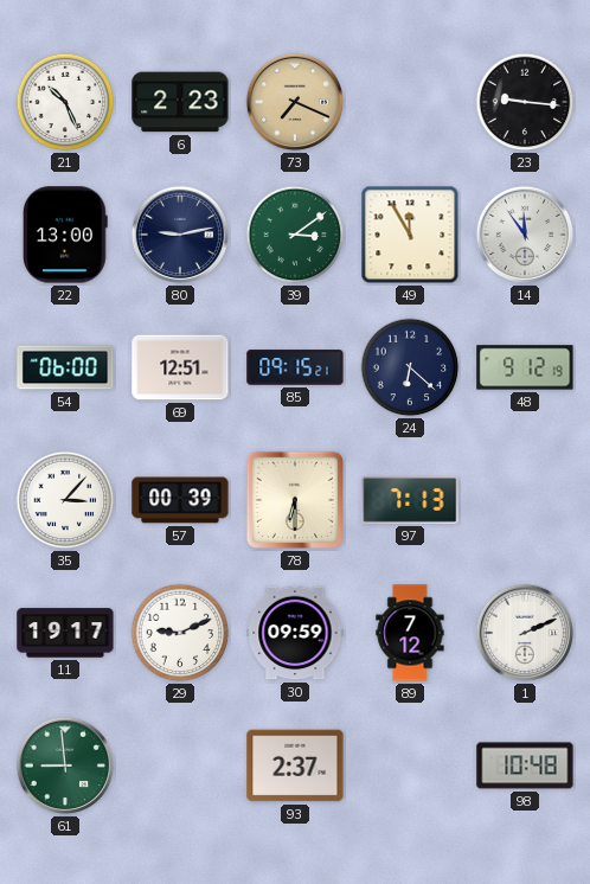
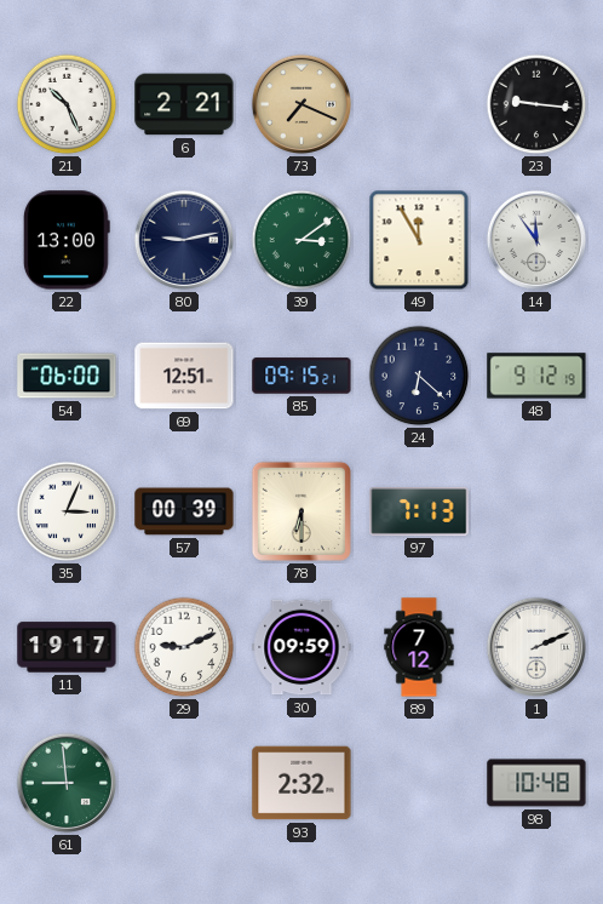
6: 2:23 -> 2:21
35: 3:07 -> 3:04
93: 2:37 -> 2:32
